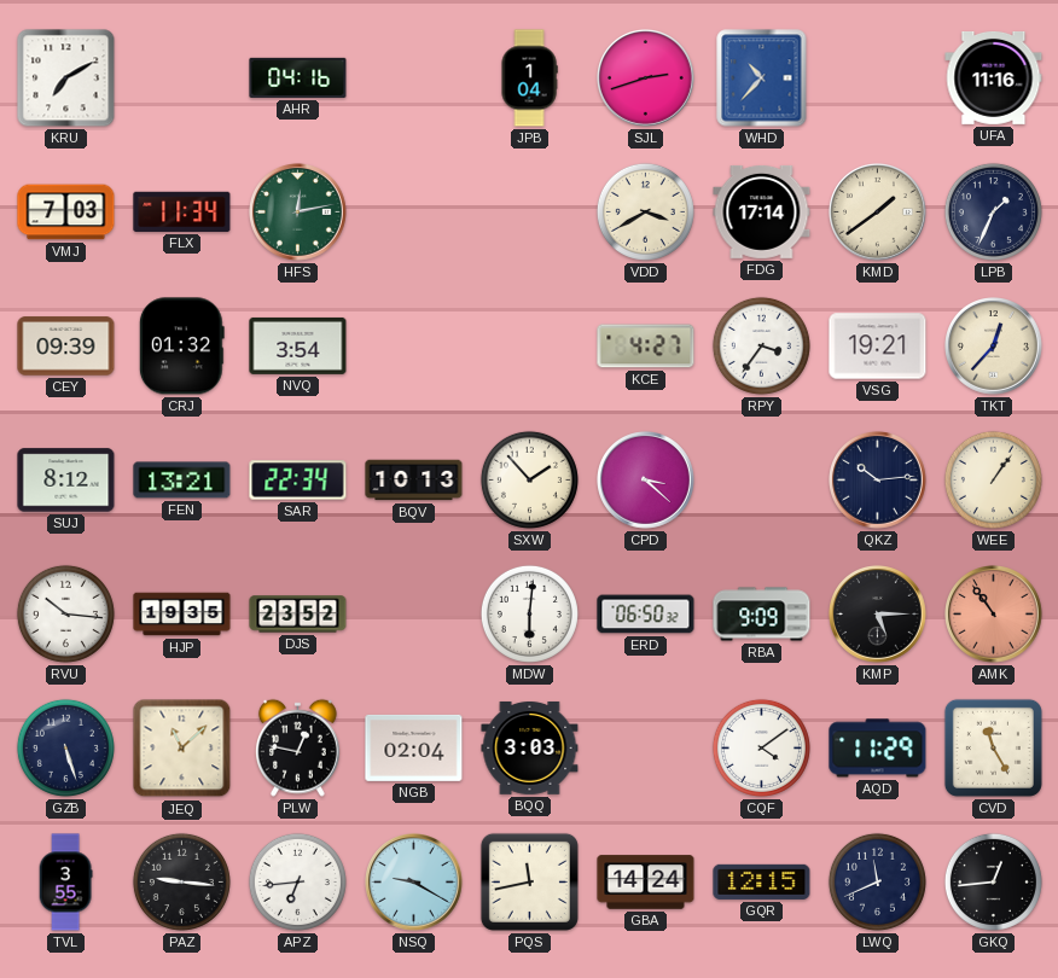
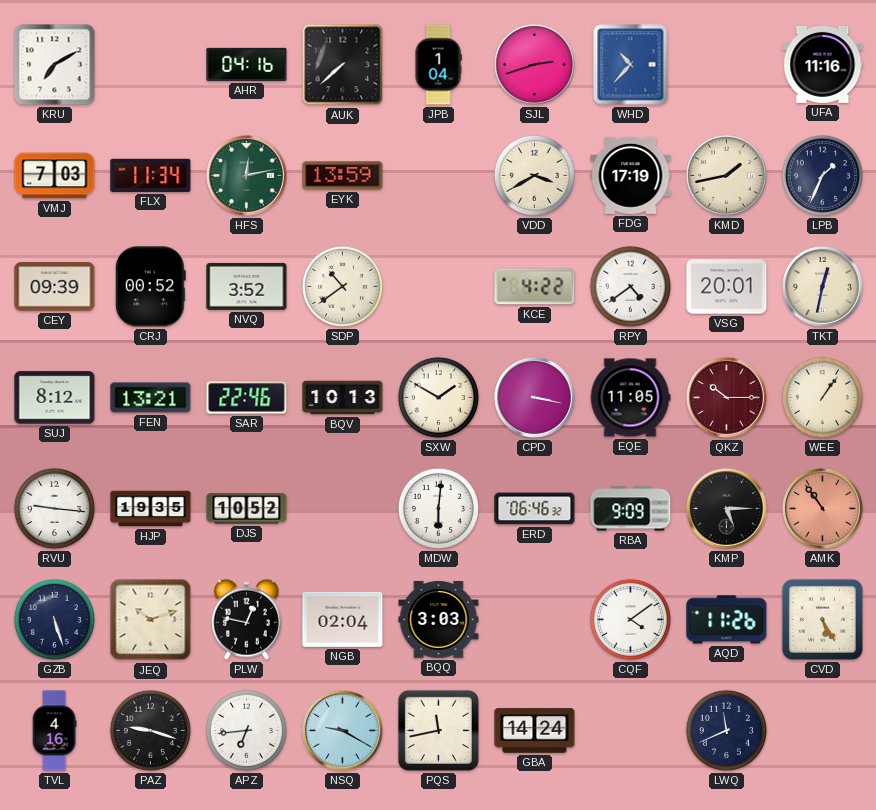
AUK: none -> 7:38
EYK: none -> 13:59
FDG: 17:14 -> 17:19
KMD: 1:39 -> 1:43
CRJ: 01:32 -> 00:52
NVQ: 3:54 -> 3:52
SDP: none -> 10:39
KCE: 4:27 -> 4:22
RPY: 3:36 -> 4:39
VSG: 19:21 -> 20:01
TKT: 12:37 -> 12:32
SAR: 22:34 -> 22:46
SXW: 1:53 -> 1:50
CPD: 3:22 -> 3:17
EQE: none -> 11:05
QKZ: 10:14 -> 10:15
QKZ dial: navy -> burgundy
RVU: 10:16 -> 9:16
DJS: 23:52 -> 10:52
ERD: 06:50 -> 06:46
JEQ: 11:08 -> 10:12
AQD: 11:29 -> 11:26
CVD: 11:25 -> 5:25
TVL: 3:55 -> 4:16
PAZ: 9:16 -> 9:18
GQR: 12:15 -> none
GKQ: 12:44 -> none
